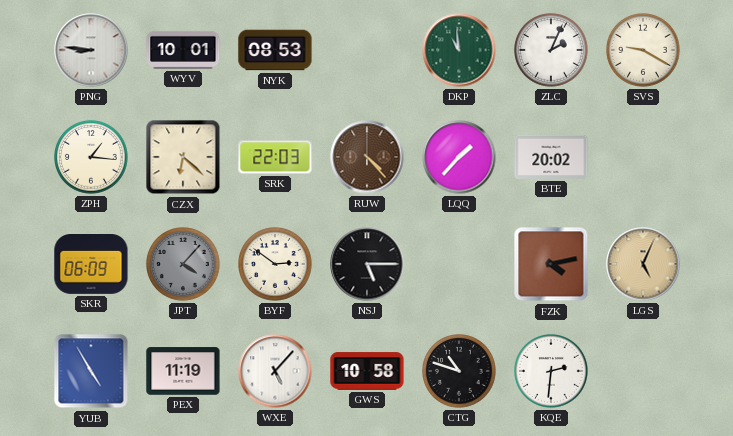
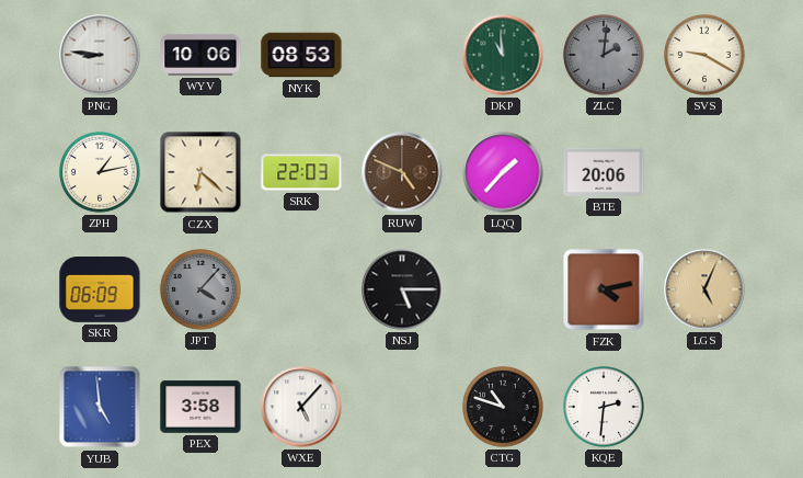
WYV: 10:01 -> 10:06
ZLC: 2:04 -> 2:01
ZLC dial: white -> grey
ZPH: 1:16 -> 1:13
RUW: 4:23 -> 4:49
BTE: 20:02 -> 20:06
BYF: 2:51 -> none
YUB: 4:55 -> 4:59
PEX: 11:19 -> 3:58
GWS: 10:58 -> none
